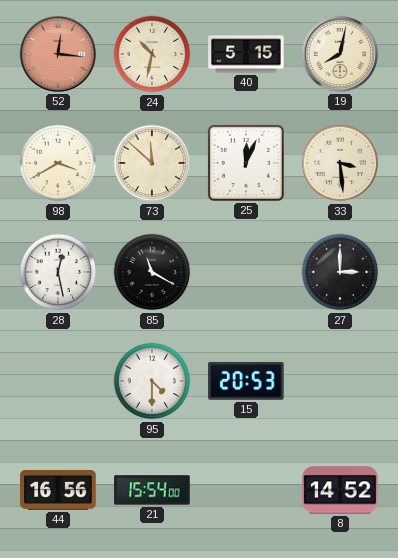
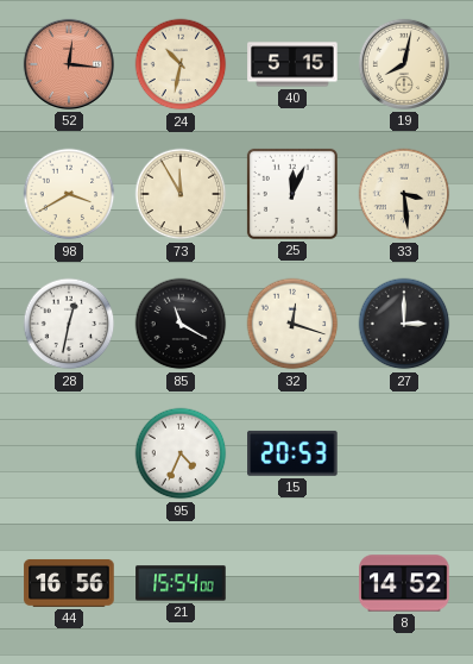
73: 11:52 -> 11:55
28: 12:28 -> 12:32
32: none -> 12:18
95: 4:30 -> 4:34
